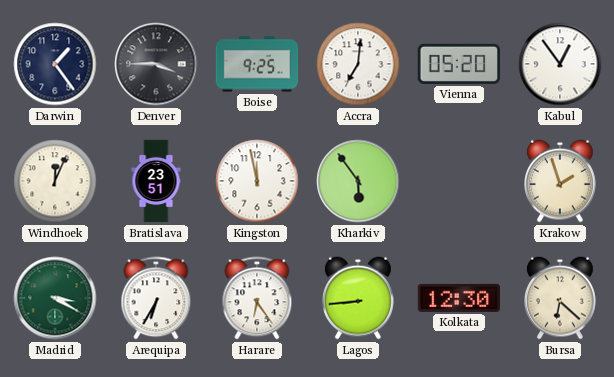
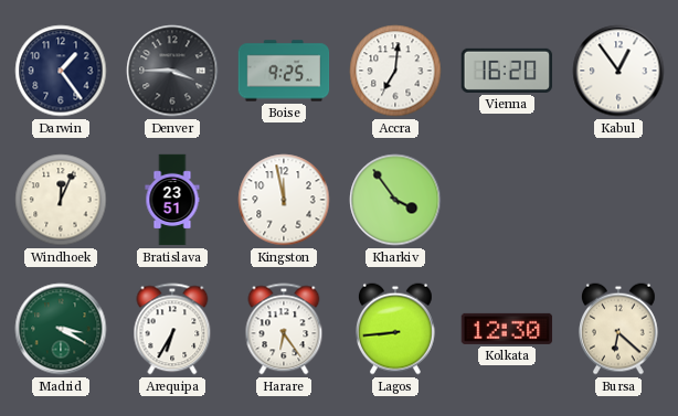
Vienna: 05:20 -> 16:20
Kharkiv: 5:54 -> 3:54
Krakow: 1:57 -> none
